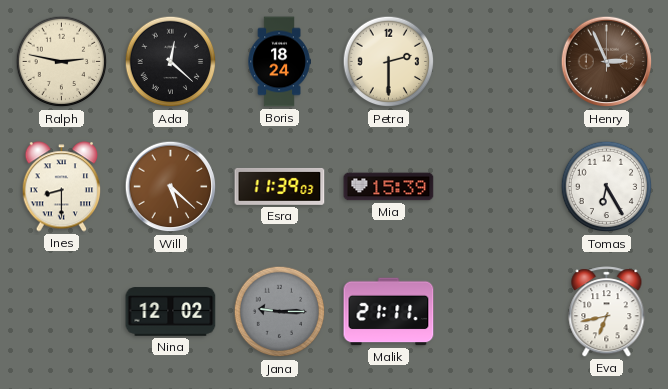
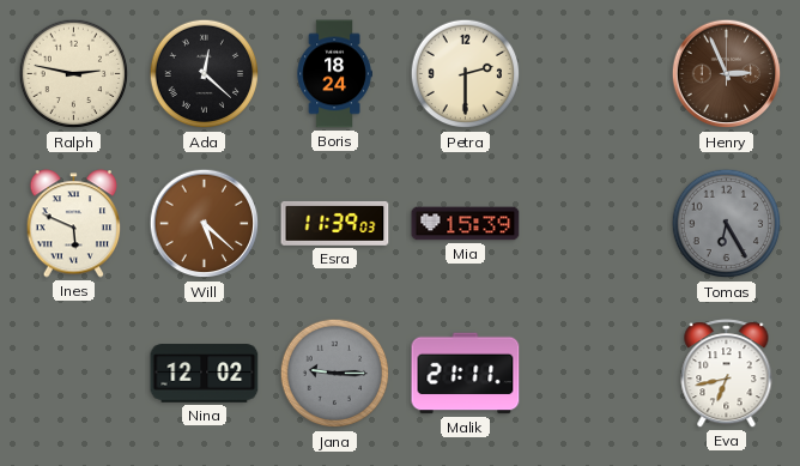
Ines: 8:30 -> 5:49
Tomas dial: white -> grey
